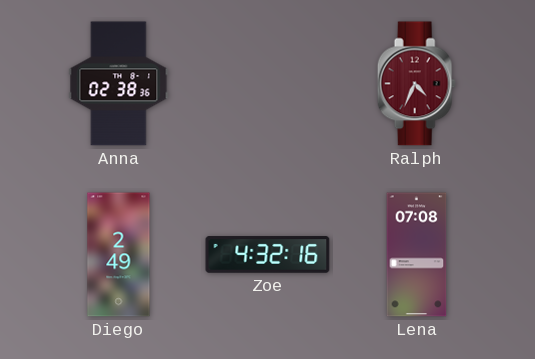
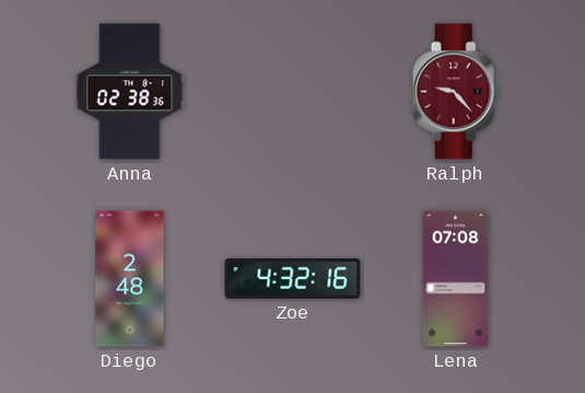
Ralph: 4:34 -> 9:23
Diego: 2:49 -> 2:48
